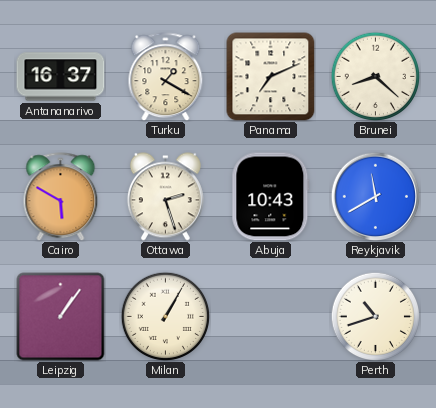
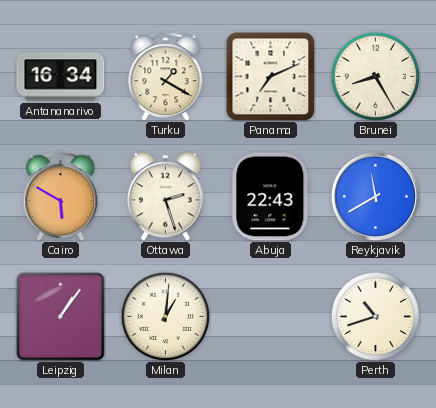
Antananarivo: 16:37 -> 16:34
Brunei: 8:22 -> 8:25
Abuja: 10:43 -> 22:43
Milan: 1:05 -> 1:01
